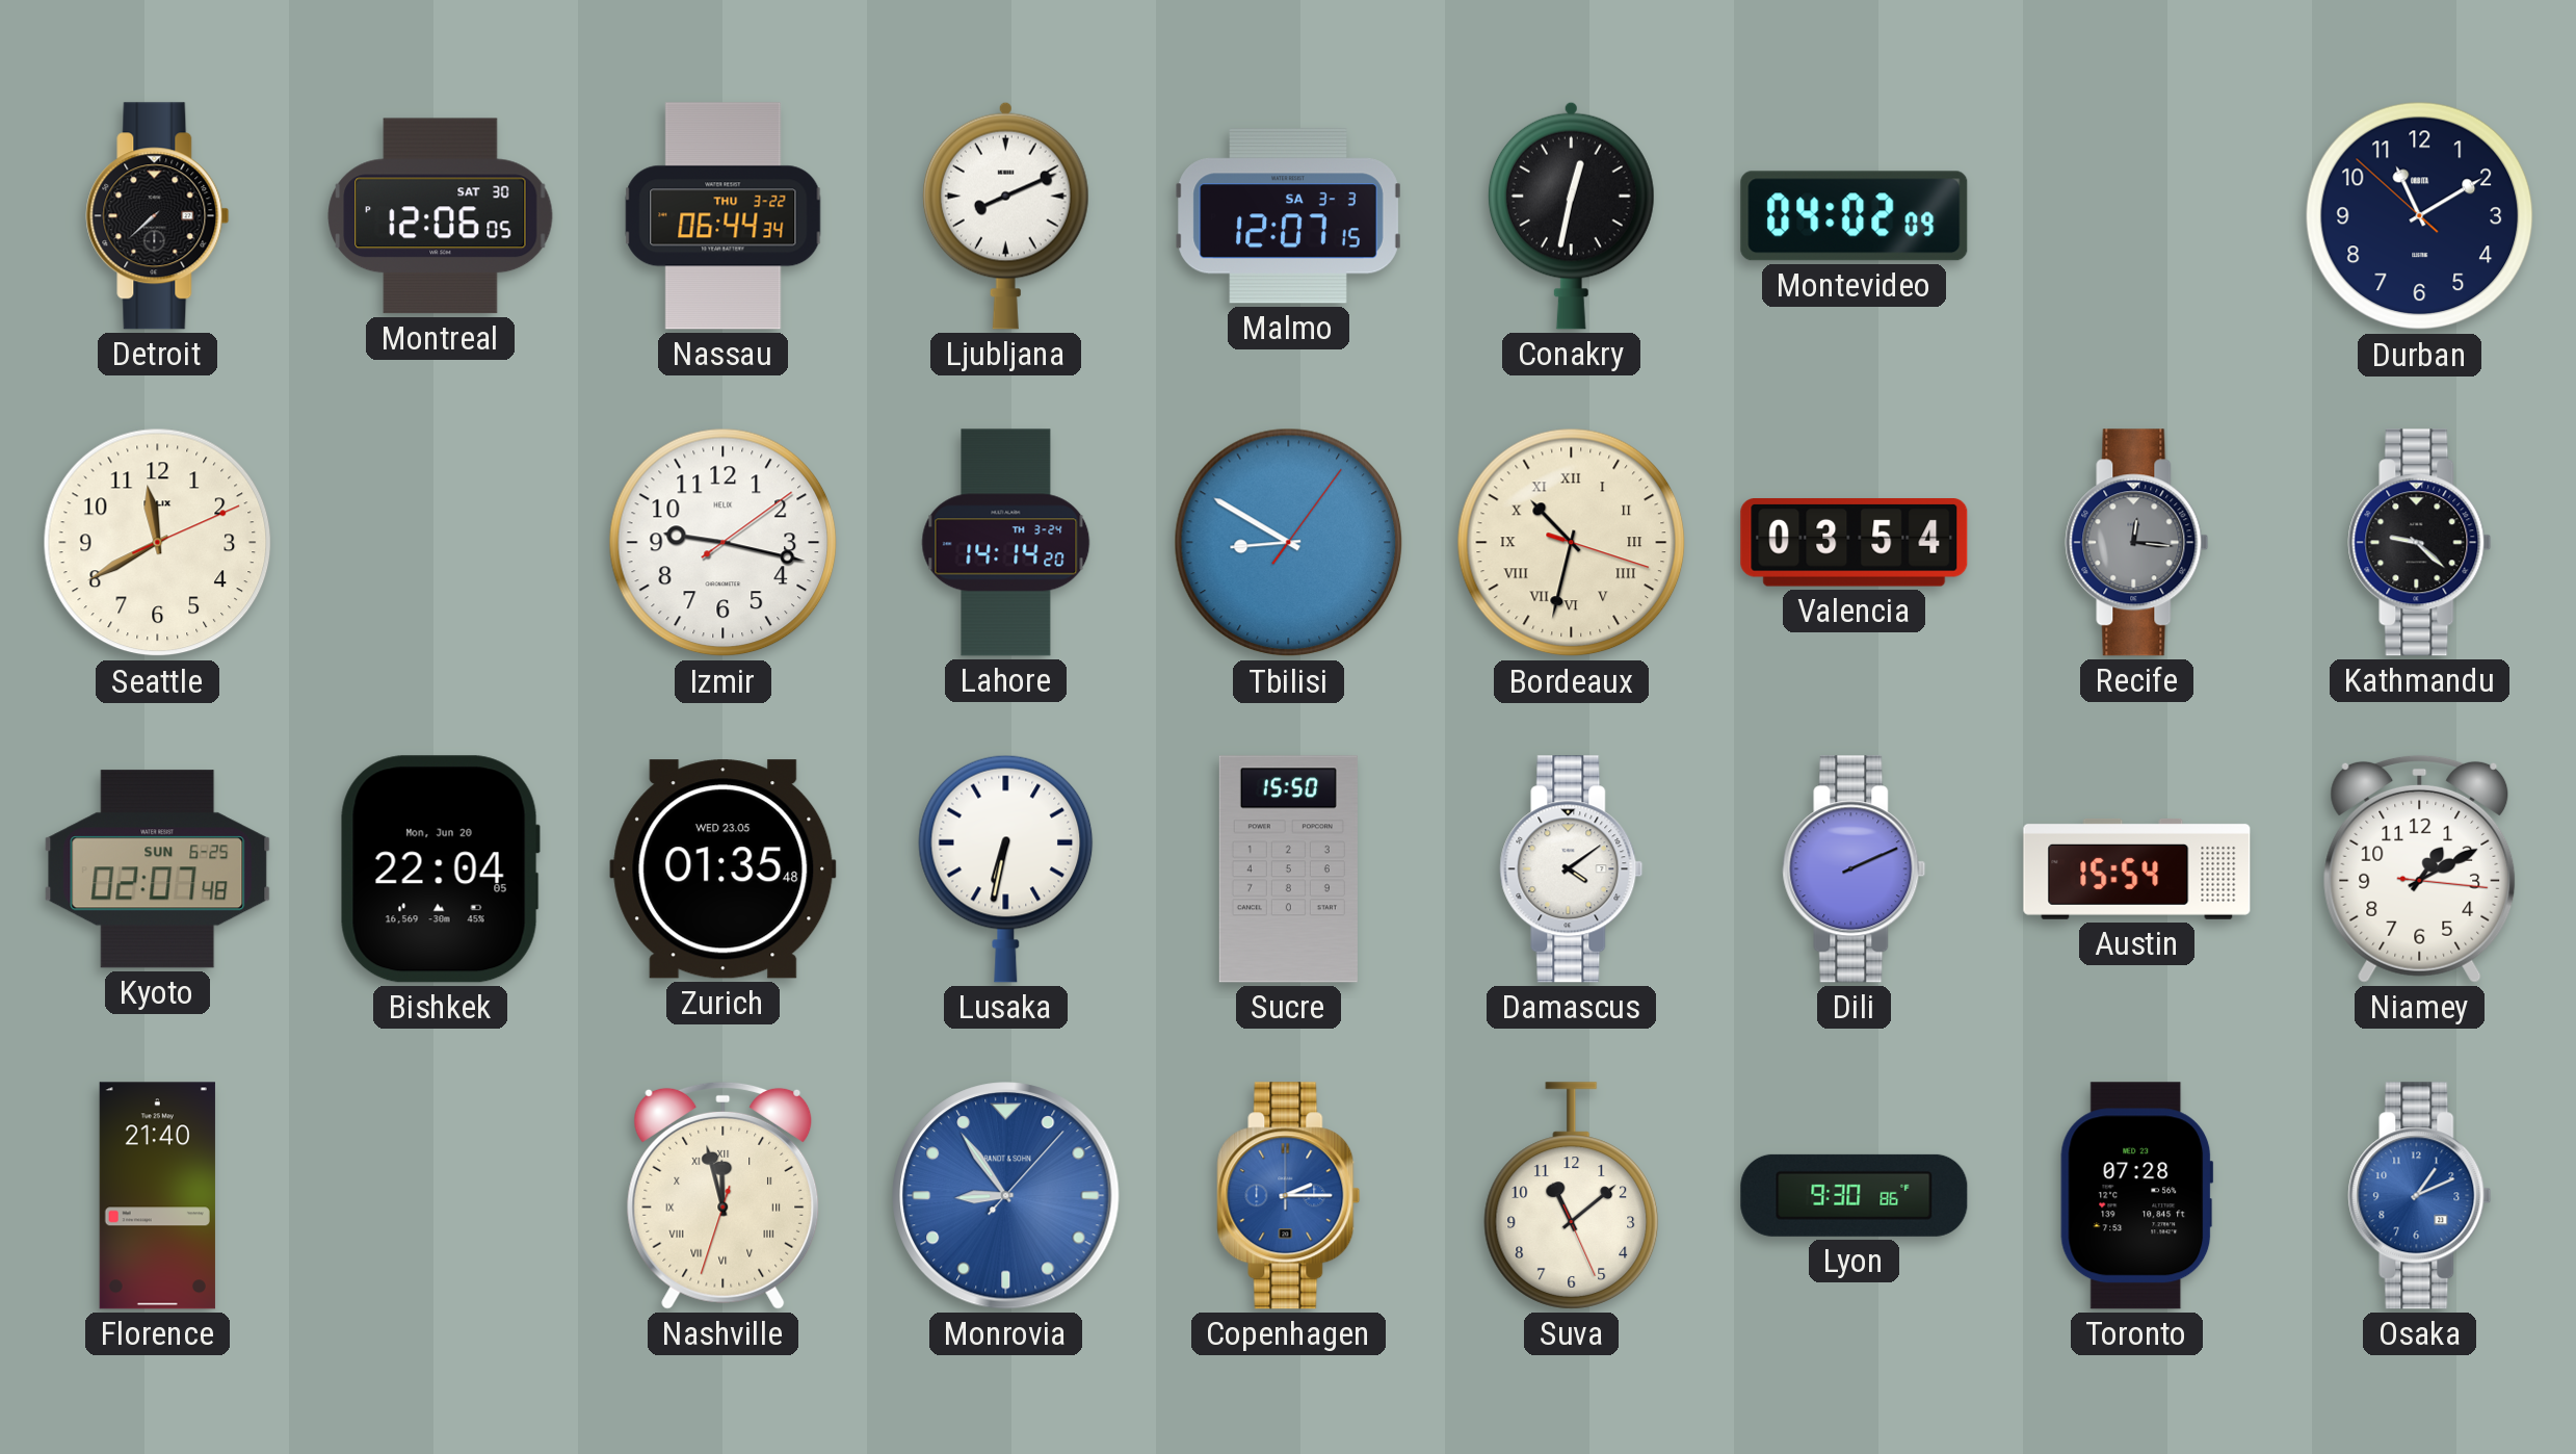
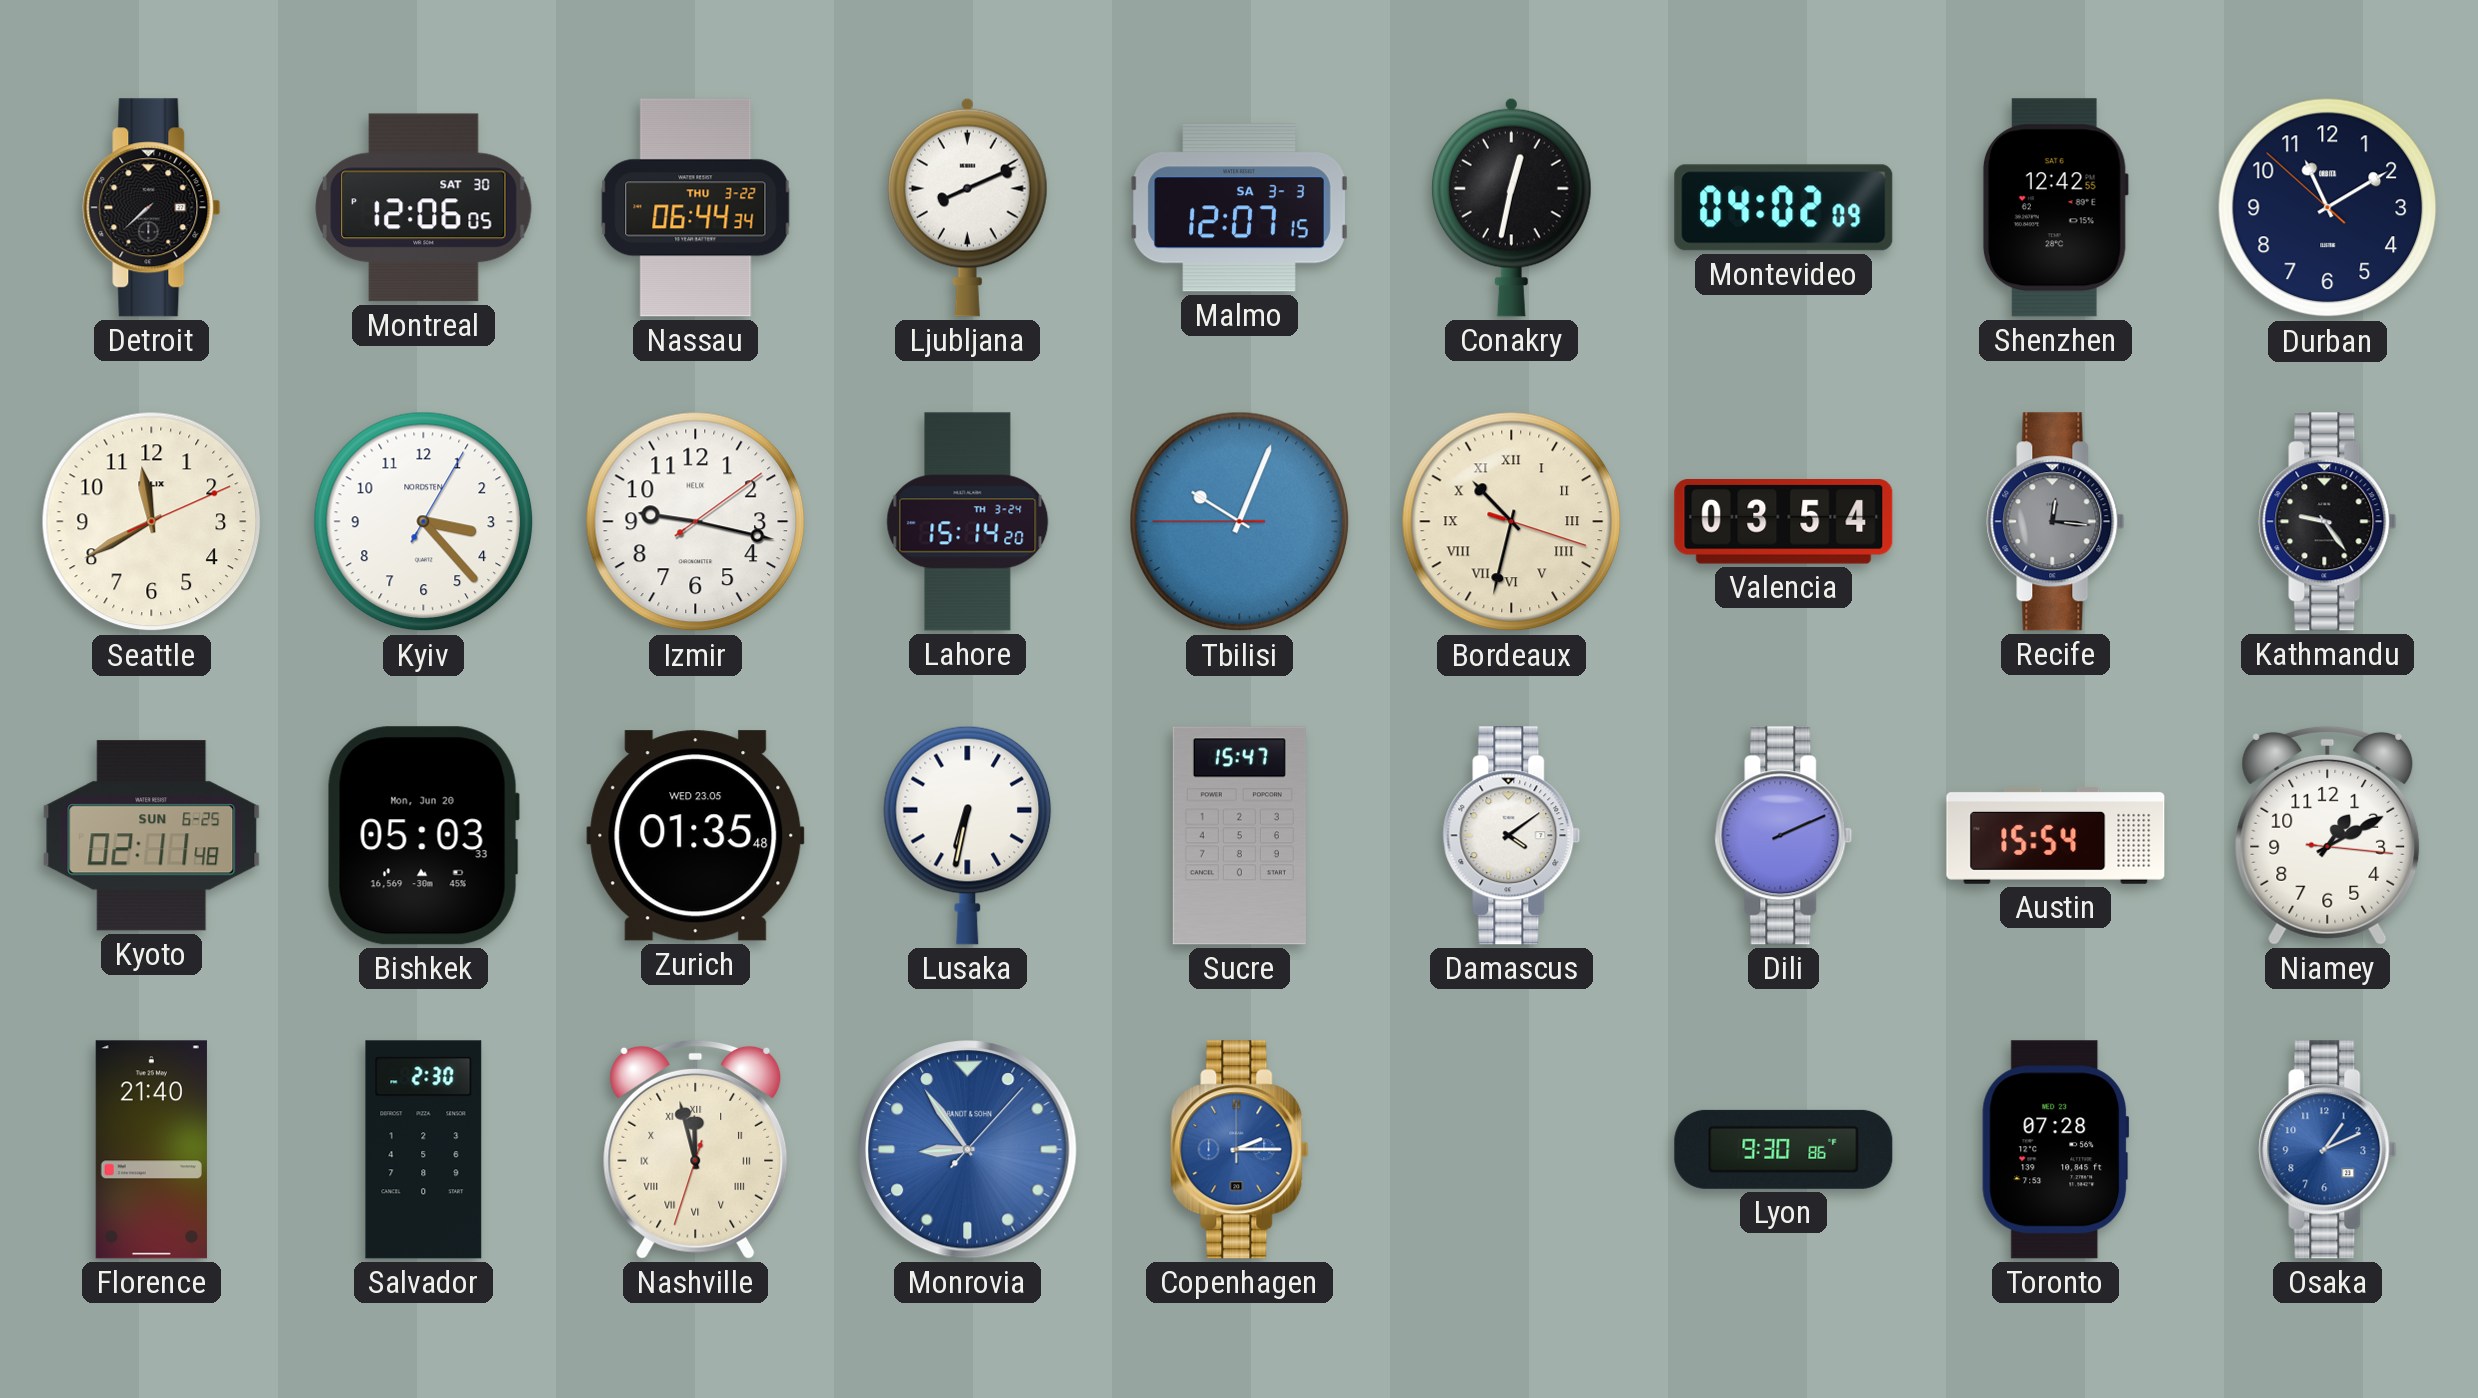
Shenzhen: none -> 12:42
Kyiv: none -> 3:23
Lahore: 14:14 -> 15:14
Tbilisi: 8:50 -> 10:03
Kathmandu: 9:22 -> 9:24
Kyoto: 02:07 -> 02:11
Bishkek: 22:04 -> 05:03
Sucre: 15:50 -> 15:47
Salvador: none -> 2:30
Suva: 11:08 -> none
